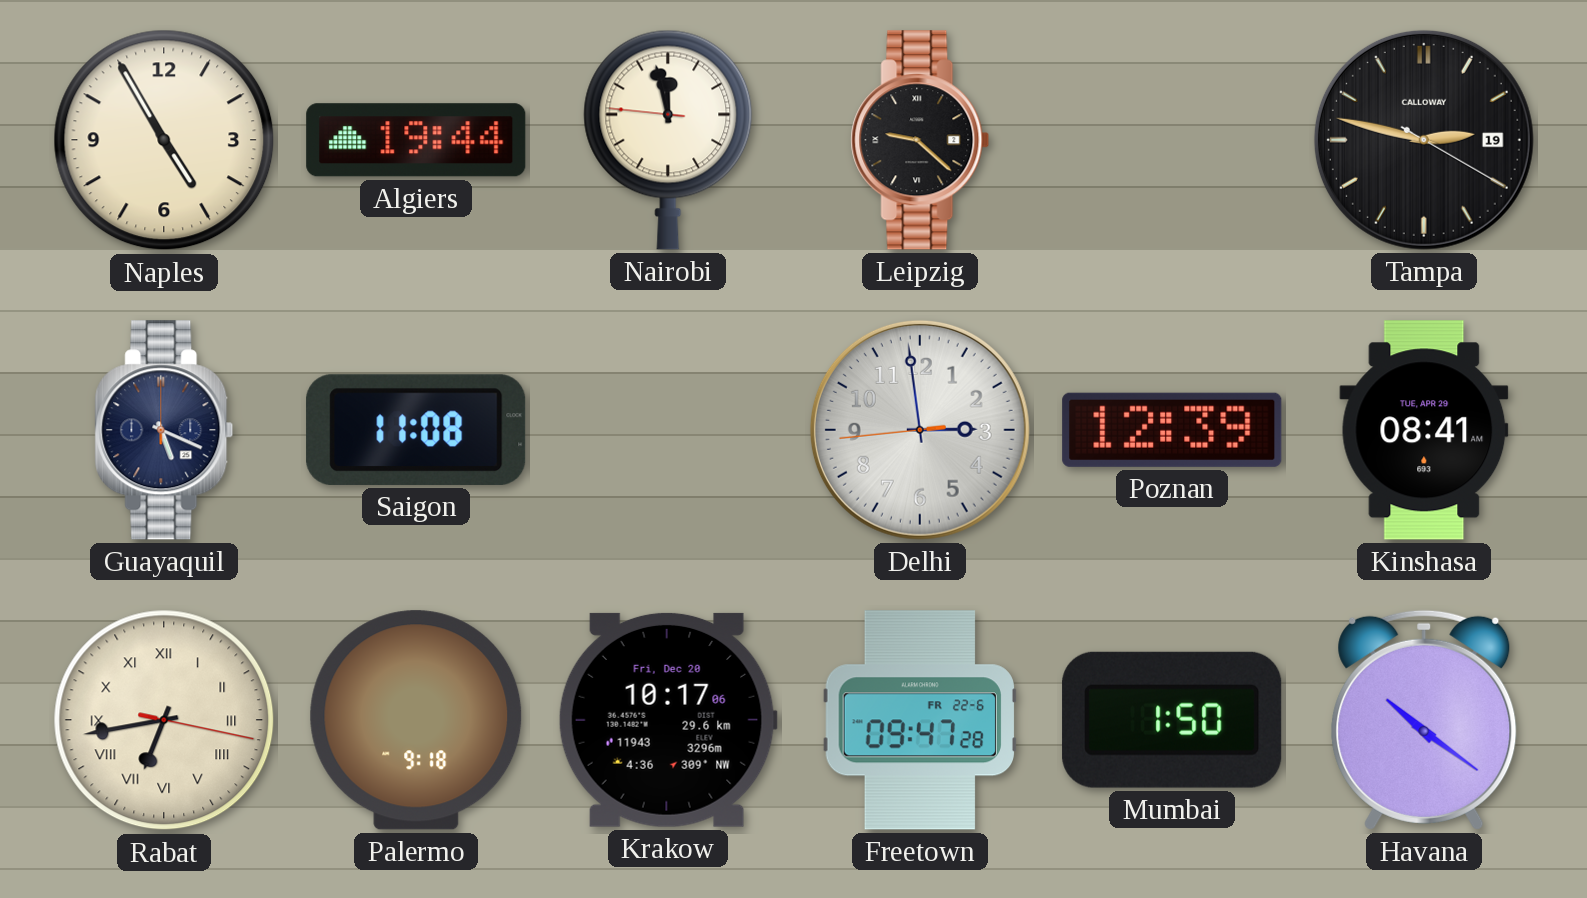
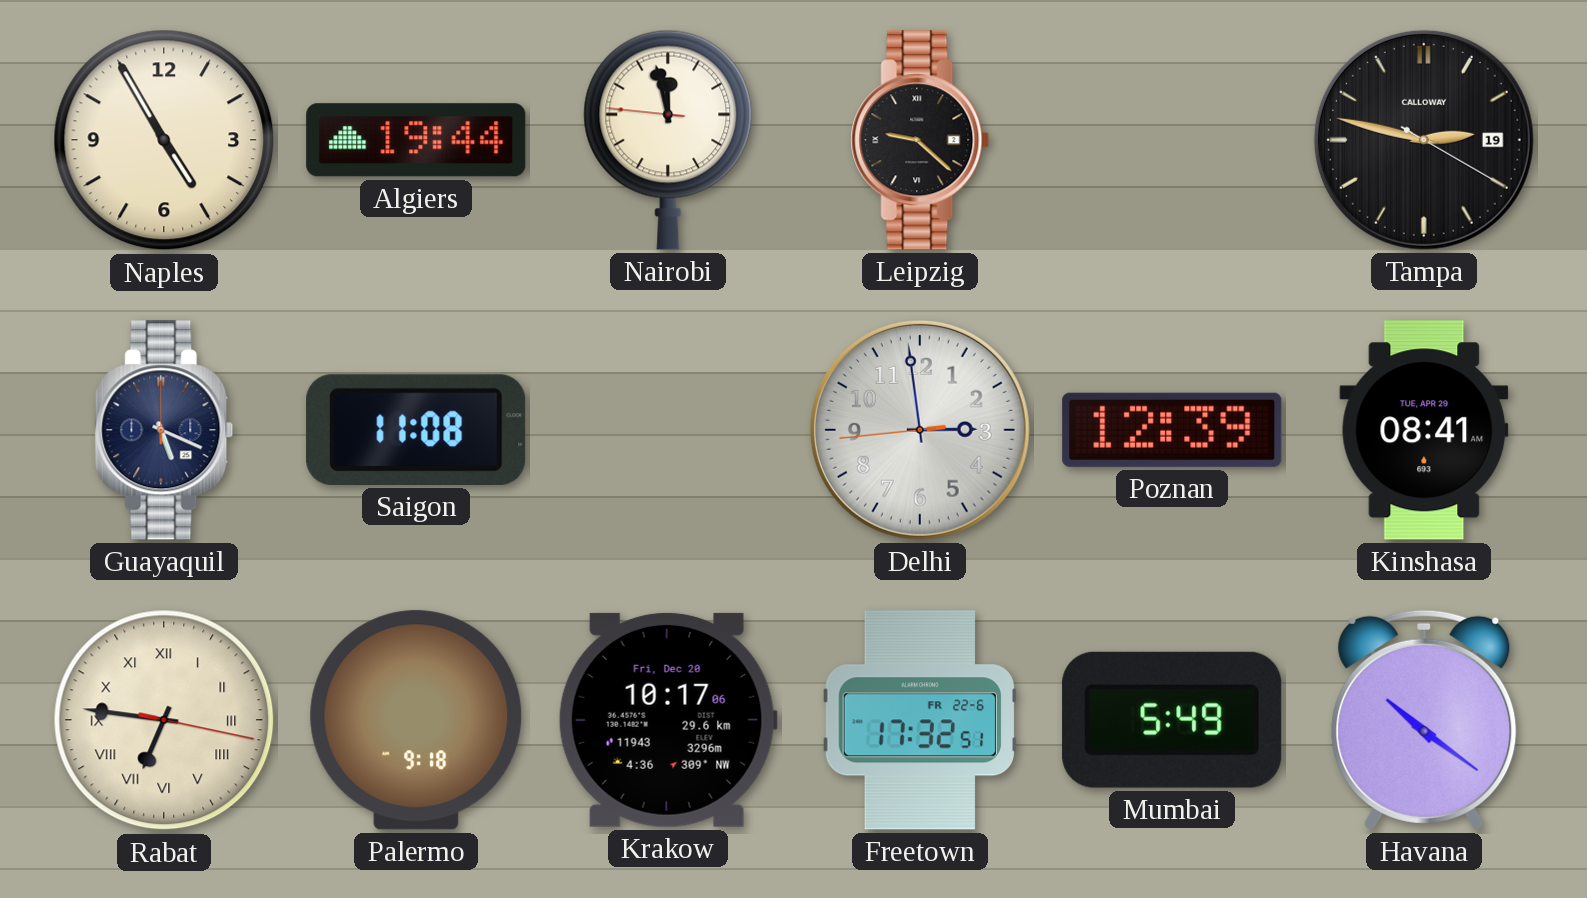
Rabat: 6:43 -> 6:46
Freetown: 09:47 -> 17:32
Mumbai: 1:50 -> 5:49
